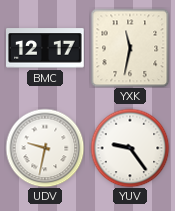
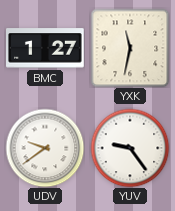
BMC: 12:17 -> 1:27
UDV: 9:32 -> 9:39
